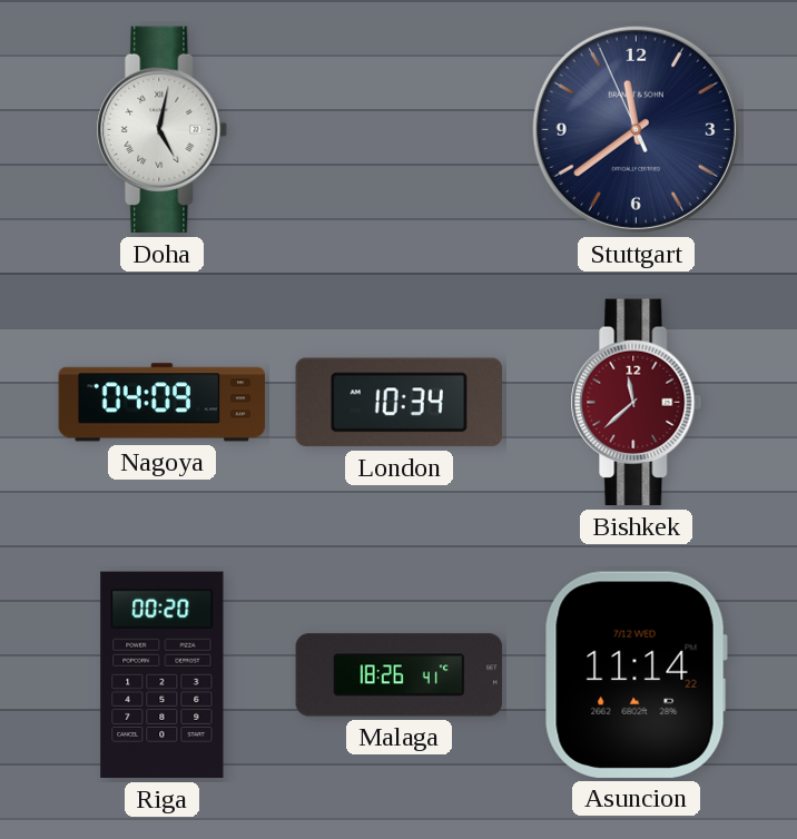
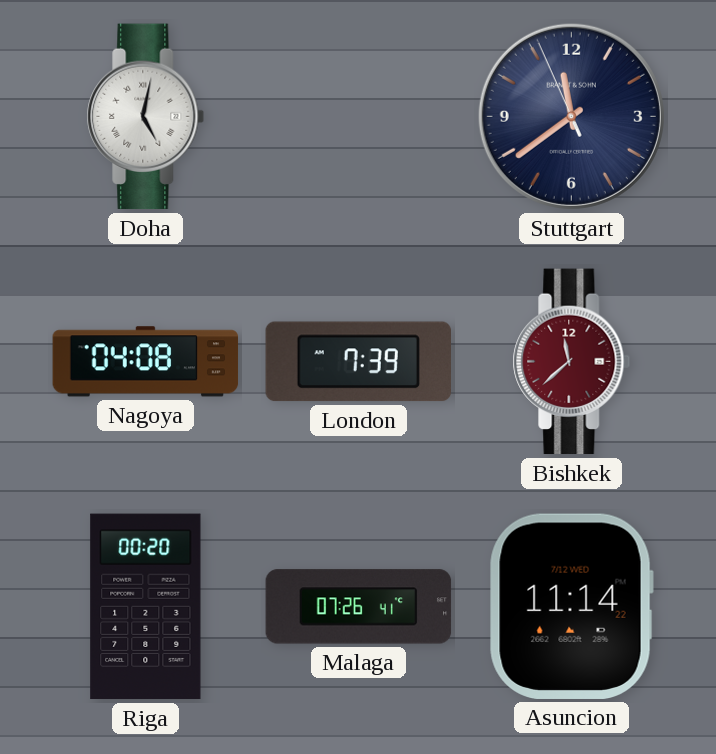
Nagoya: 04:09 -> 04:08
London: 10:34 -> 7:39
Malaga: 18:26 -> 07:26
